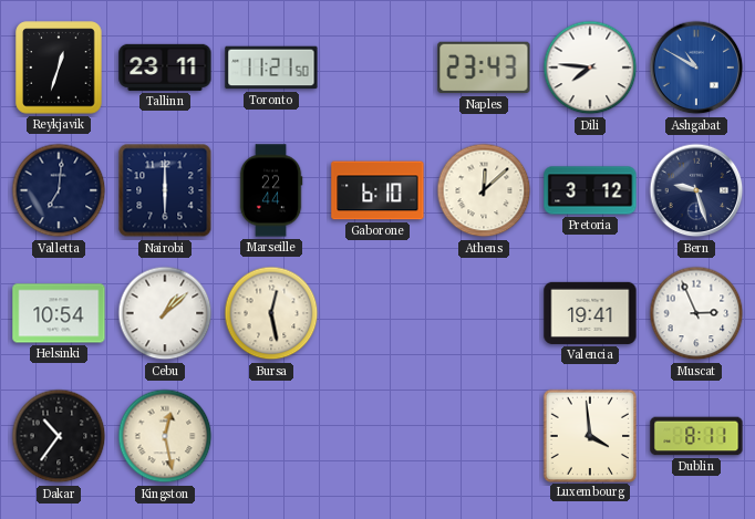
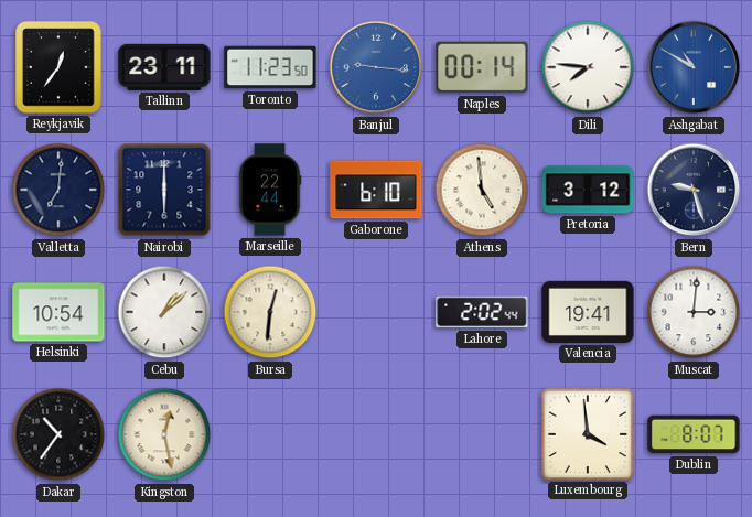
Reykjavik: 12:33 -> 12:36
Toronto: 11:21 -> 11:23
Banjul: none -> 9:16
Naples: 23:43 -> 00:14
Athens: 12:08 -> 4:59
Bursa: 12:28 -> 12:31
Lahore: none -> 2:02
Muscat: 2:56 -> 3:01
Dublin: 8:11 -> 8:07
